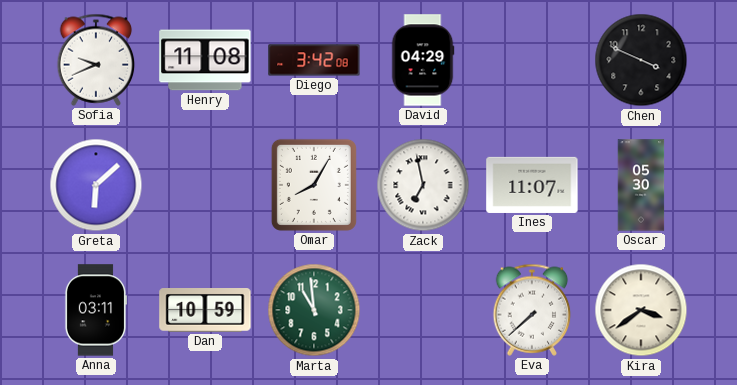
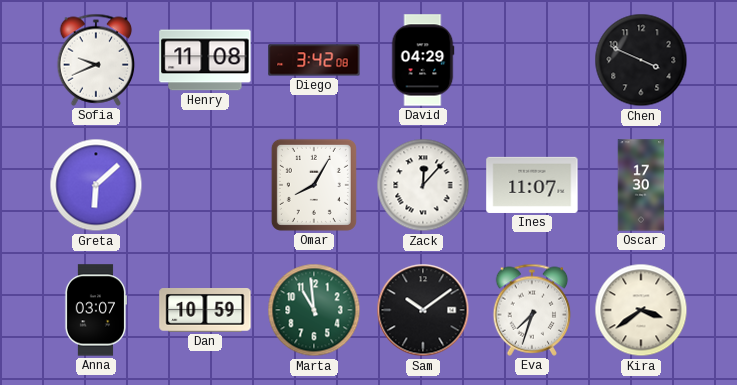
Zack: 6:58 -> 12:07
Oscar: 05:30 -> 17:30
Anna: 03:11 -> 03:07
Sam: none -> 10:09
Eva: 7:38 -> 7:33
